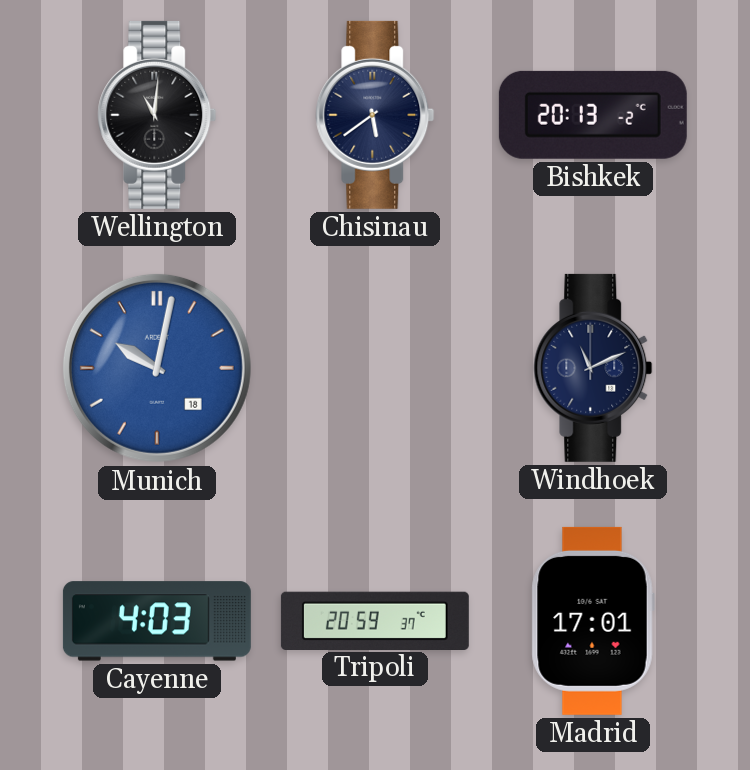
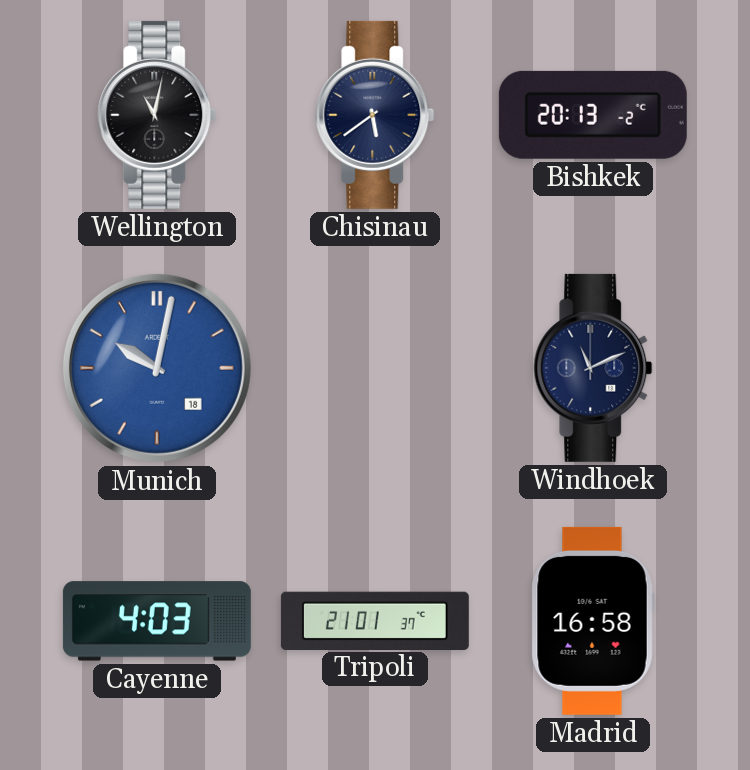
Wellington: 11:01 -> 11:02
Tripoli: 20:59 -> 21:01
Madrid: 17:01 -> 16:58
